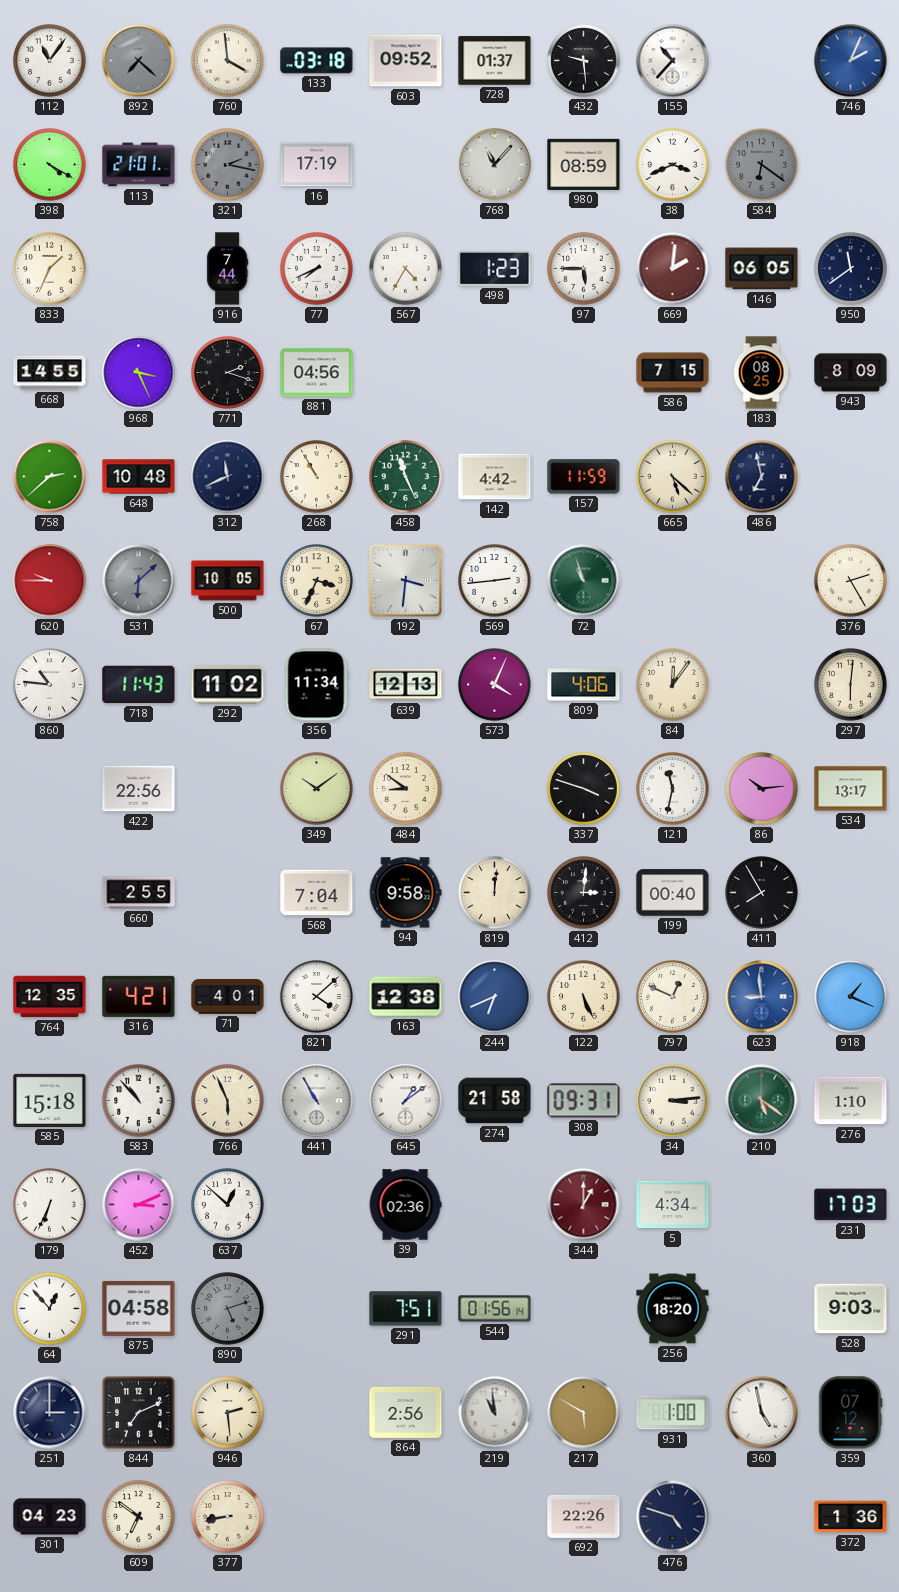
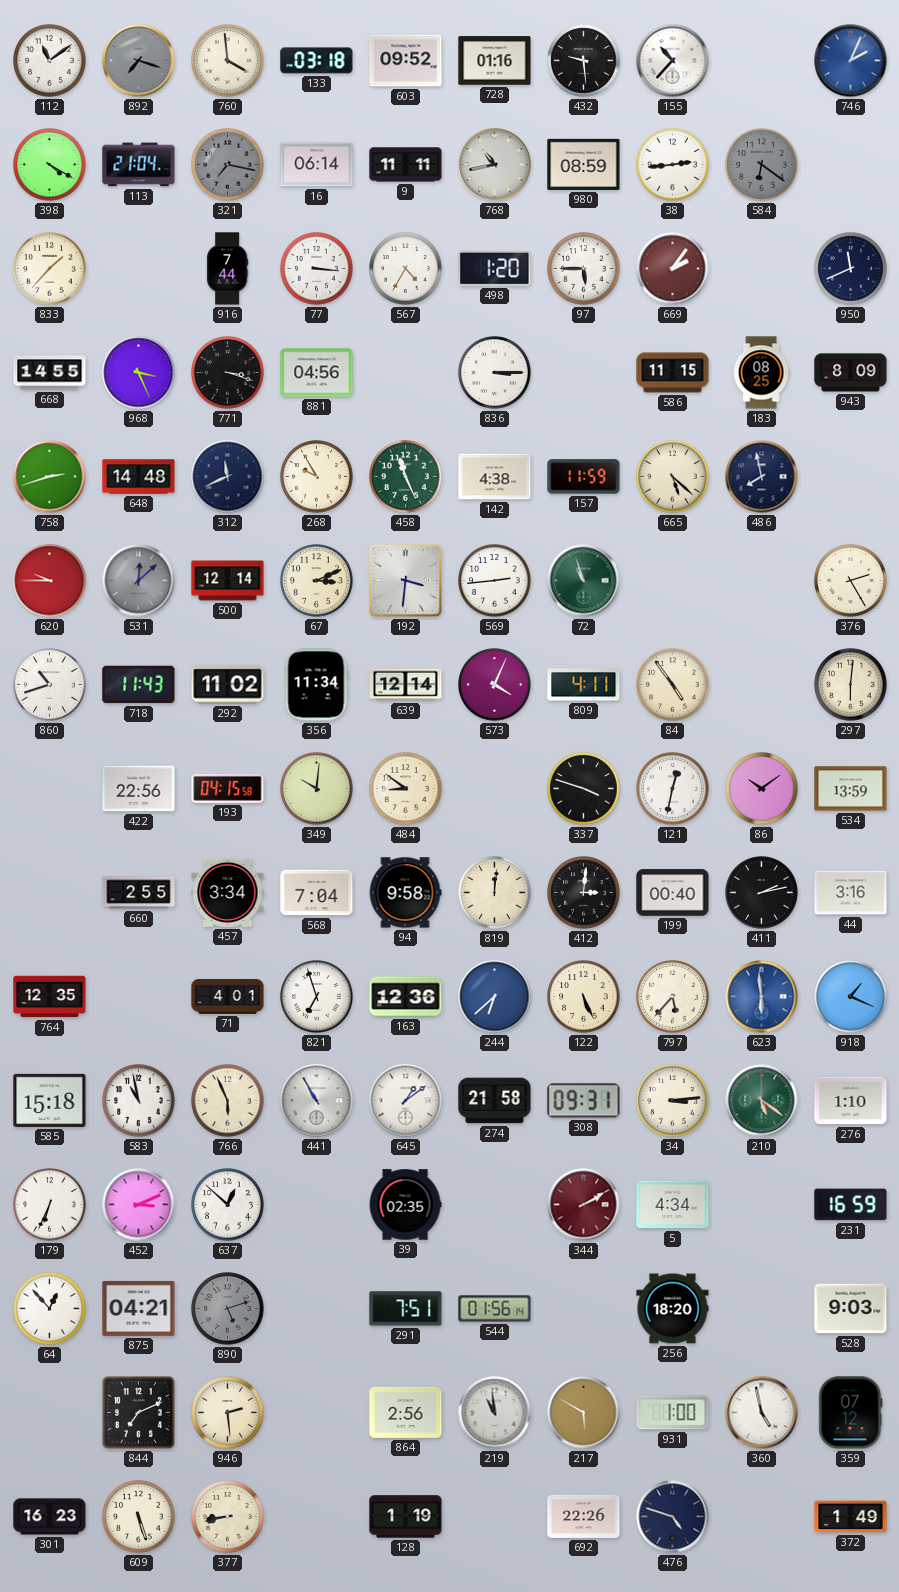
112: 11:06 -> 11:09
892: 7:22 -> 7:18
728: 01:37 -> 01:16
113: 21:01 -> 21:04
321: 2:17 -> 7:17
16: 17:19 -> 06:14
9: none -> 11:11
768: 11:07 -> 10:43
38: 3:41 -> 2:44
833: 1:34 -> 1:37
77: 7:41 -> 3:16
498: 1:23 -> 1:20
669: 2:01 -> 2:06
146: 06:05 -> none
950: 11:39 -> 11:41
771: 2:18 -> 3:18
836: none -> 3:15
586: 7:15 -> 11:15
758: 2:38 -> 2:42
648: 10:48 -> 14:48
268: 10:55 -> 9:55
142: 4:42 -> 4:38
486: 6:58 -> 7:58
531: 6:08 -> 12:08
500: 10:05 -> 12:14
67: 3:34 -> 3:11
860: 10:46 -> 10:42
639: 12:13 -> 12:14
809: 4:06 -> 4:11
84: 12:06 -> 4:54
193: none -> 04:15
349: 10:09 -> 10:01
121: 11:32 -> 12:32
86: 10:14 -> 10:09
534: 13:17 -> 13:59
457: none -> 3:34
411: 7:55 -> 2:13
44: none -> 3:16
316: 4:21 -> none
821: 4:08 -> 6:57
163: 12:38 -> 12:36
244: 6:41 -> 6:38
797: 12:49 -> 5:37
623: 8:59 -> 5:59
583: 10:53 -> 10:58
39: 02:36 -> 02:35
344: 1:00 -> 2:10
231: 17:03 -> 16:59
875: 04:58 -> 04:21
251: 3:00 -> none
301: 04:23 -> 16:23
609: 6:51 -> 5:27
128: none -> 1:19
372: 1:36 -> 1:49
